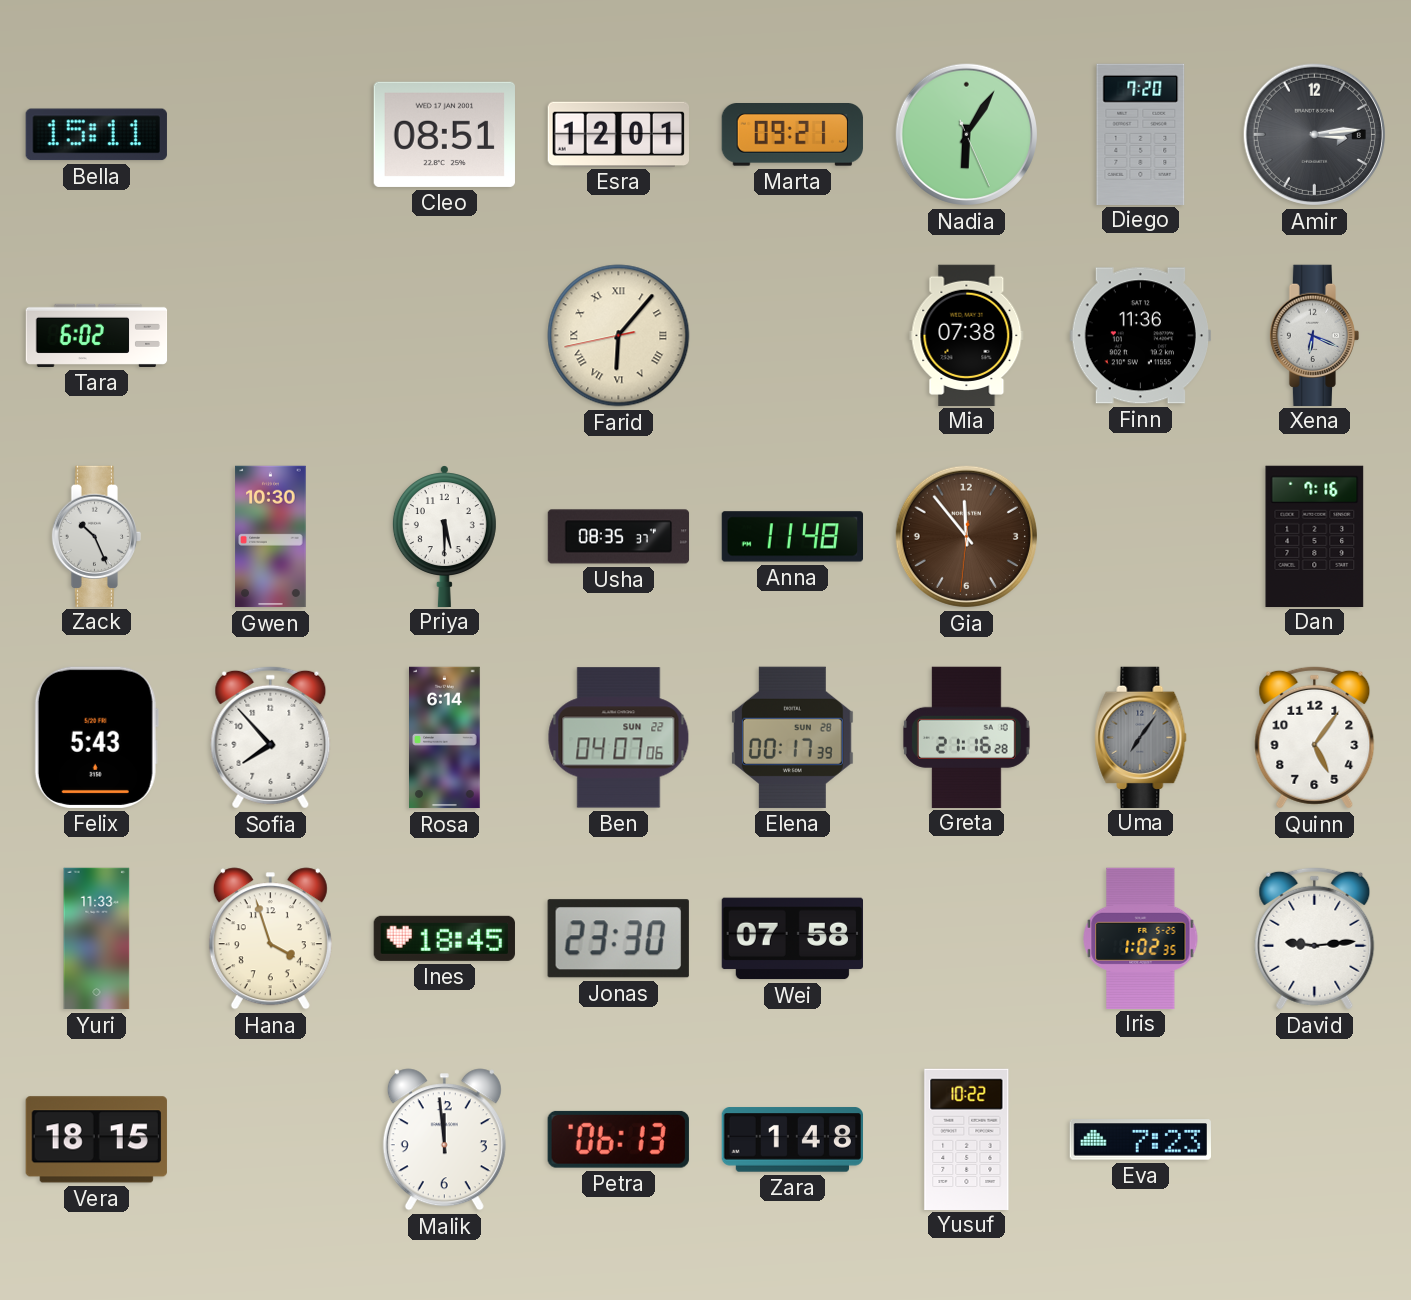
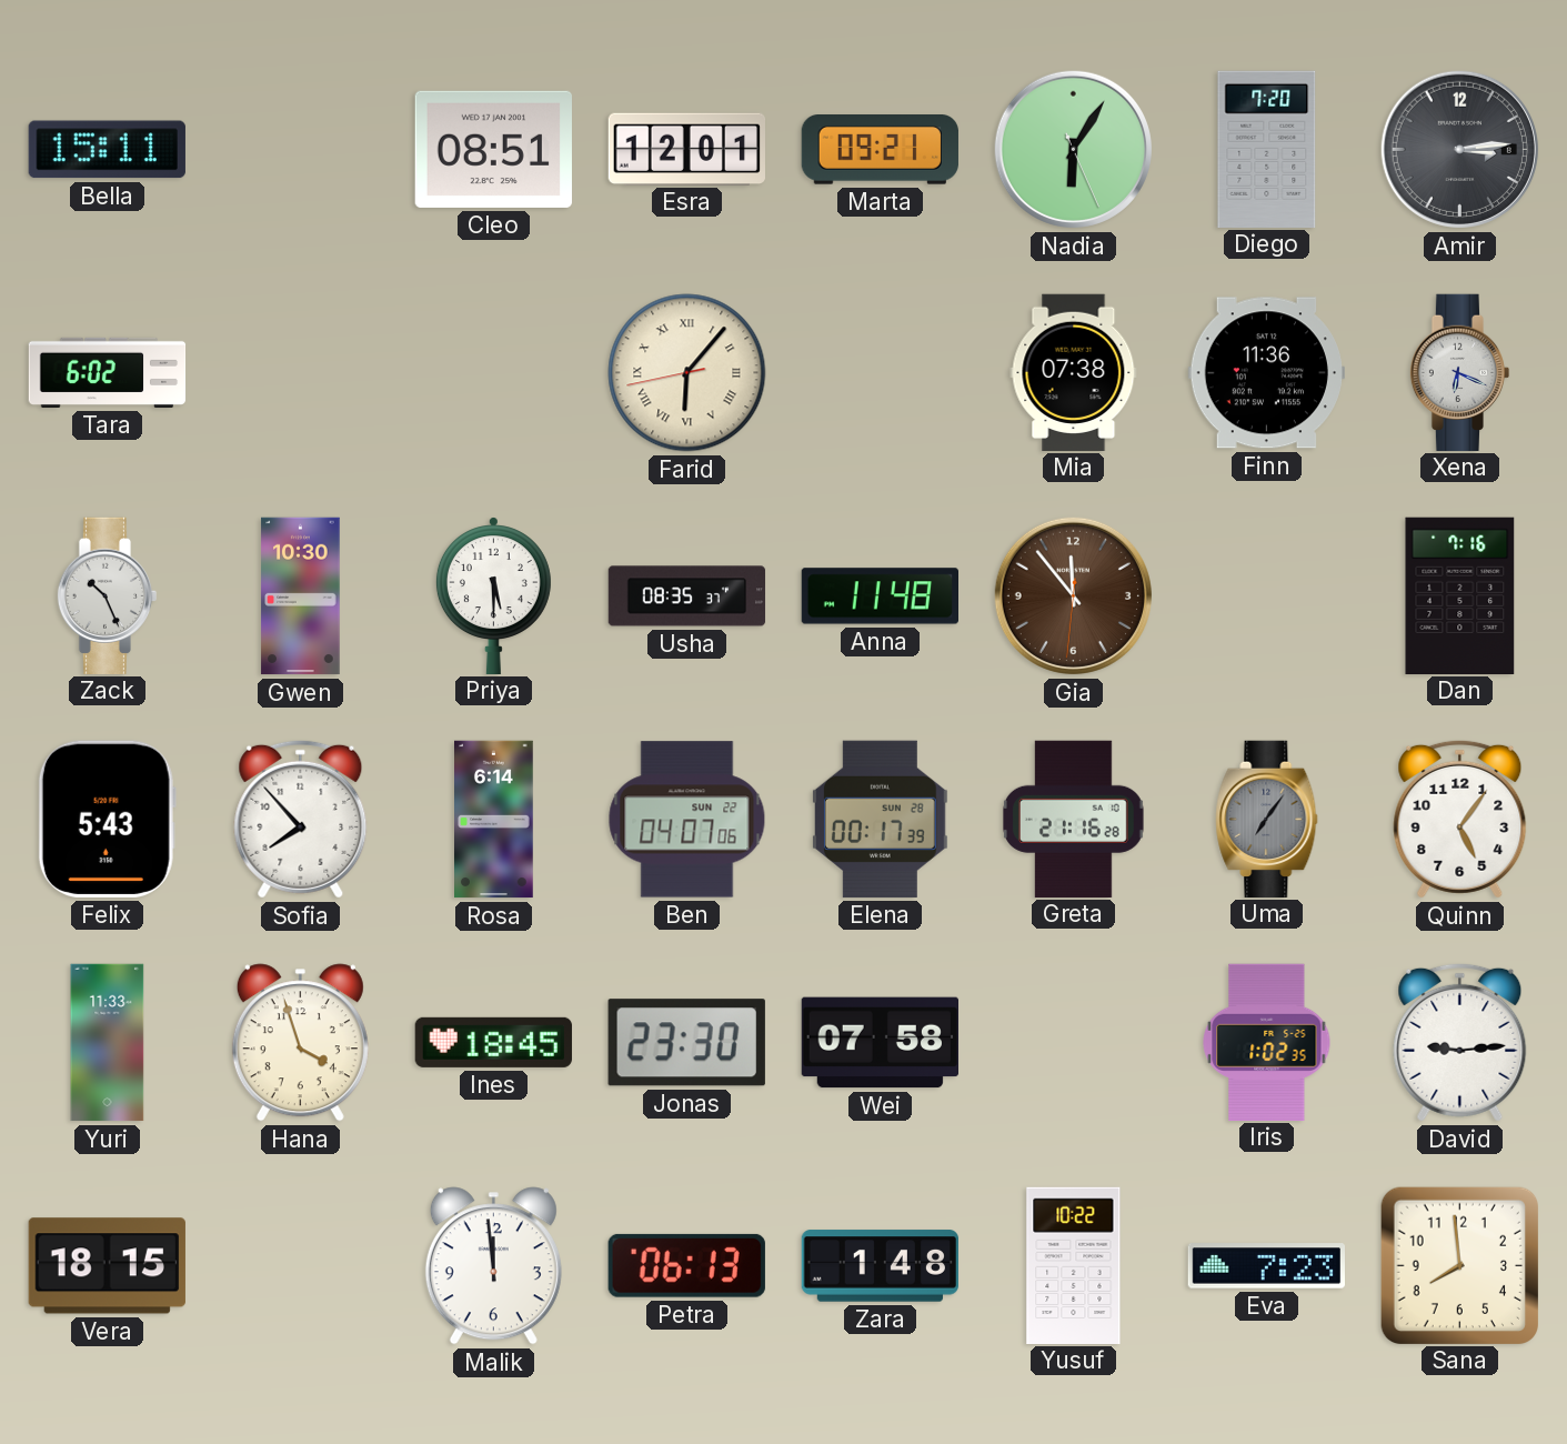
Sana: none -> 7:59
